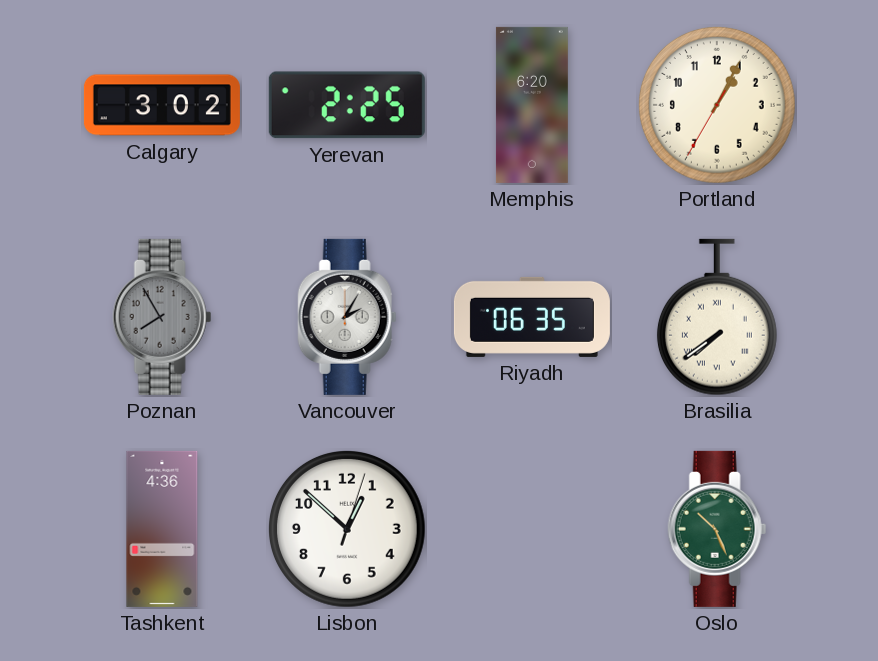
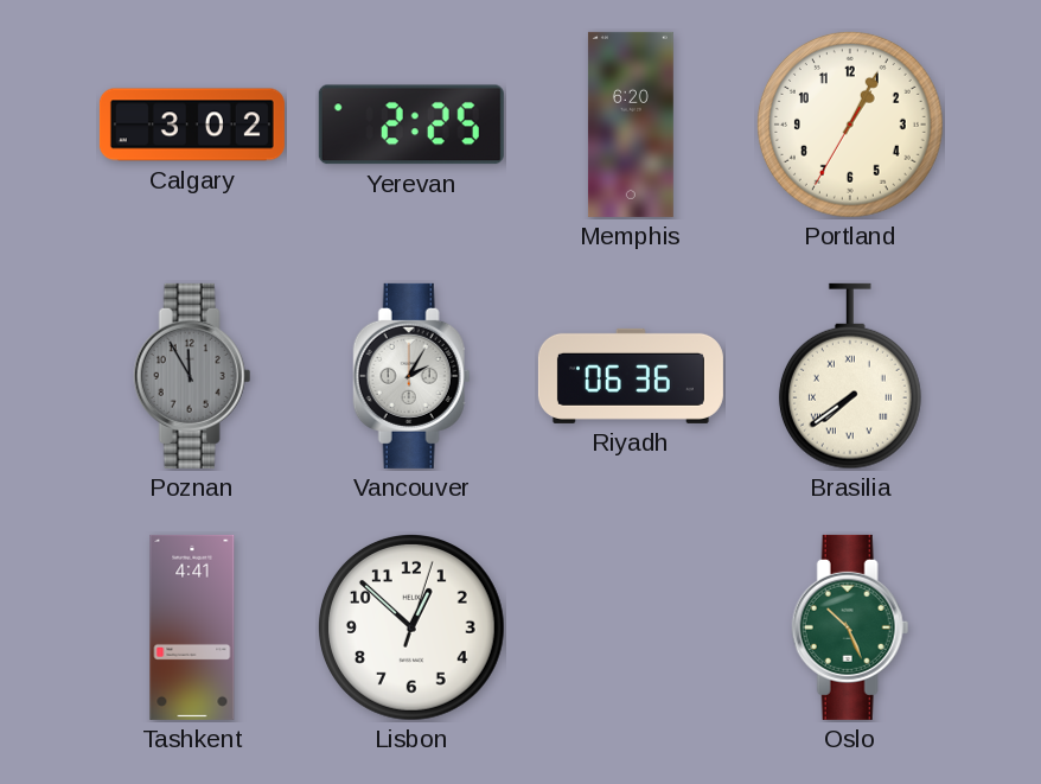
Poznan: 7:55 -> 11:55
Riyadh: 06:35 -> 06:36
Tashkent: 4:36 -> 4:41
